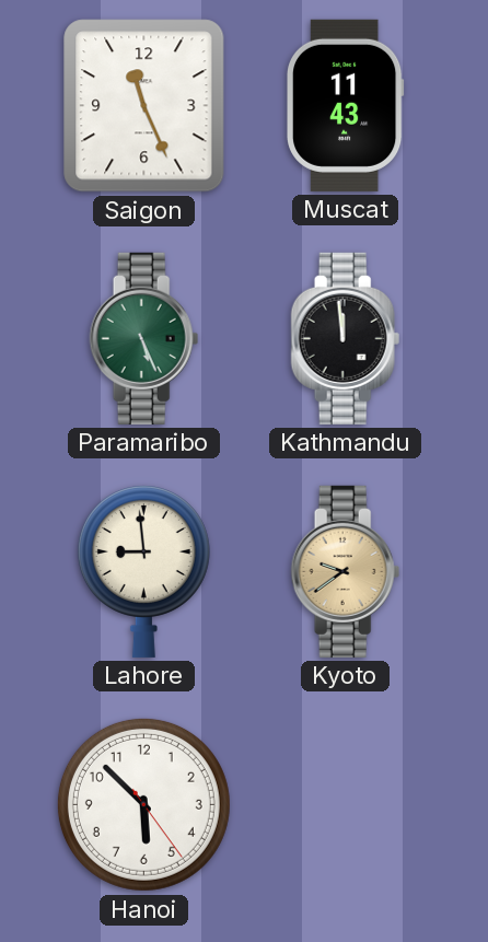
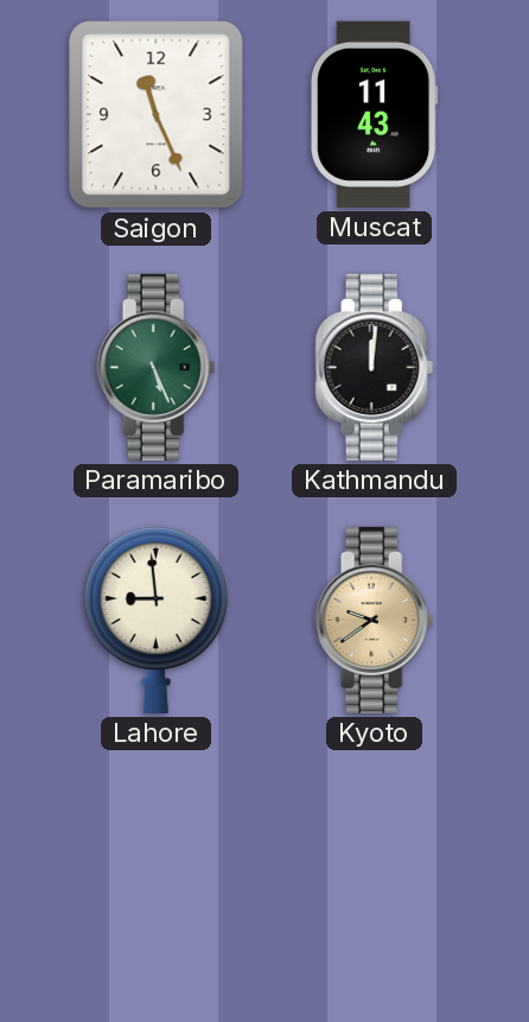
Kathmandu: 11:59 -> 12:01
Hanoi: 5:52 -> none
